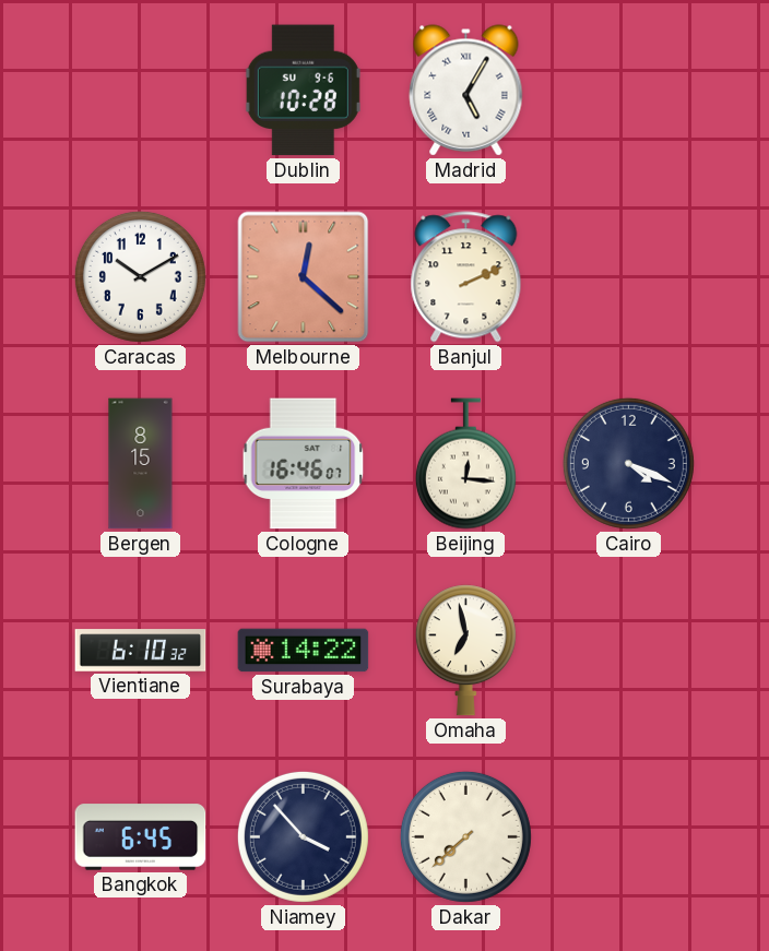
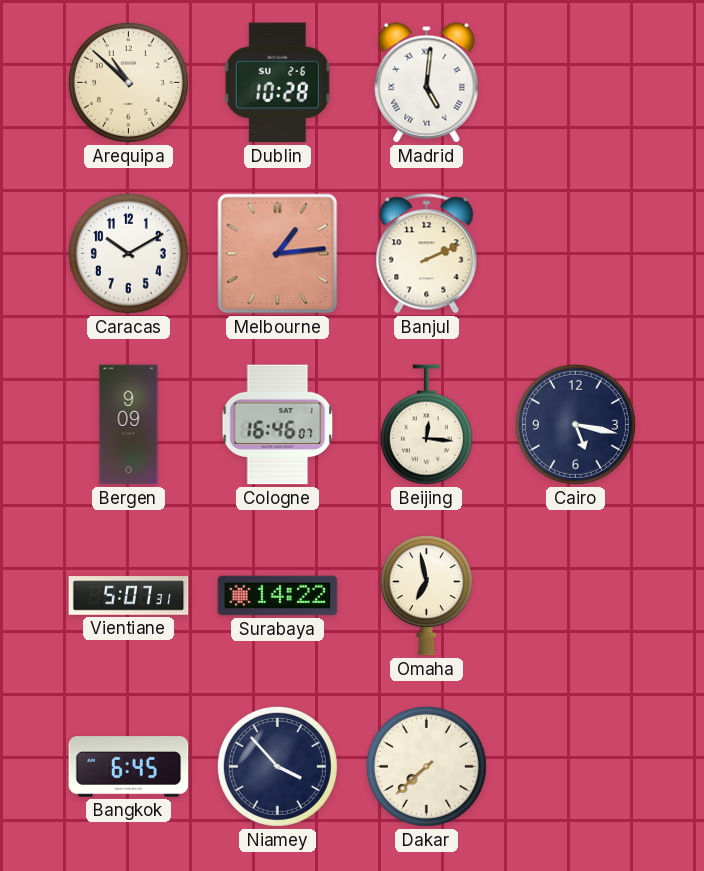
Arequipa: none -> 10:52
Dublin date: SU 9-6 -> SU 2-6
Madrid: 5:05 -> 5:01
Melbourne: 12:22 -> 1:14
Bergen: 8:15 -> 9:09
Cairo: 4:19 -> 5:17
Vientiane: 6:10 -> 5:07
